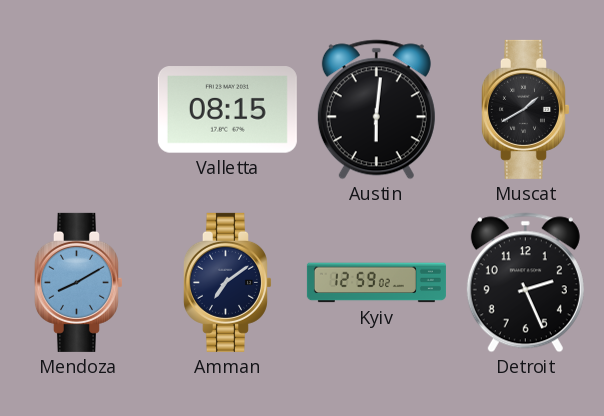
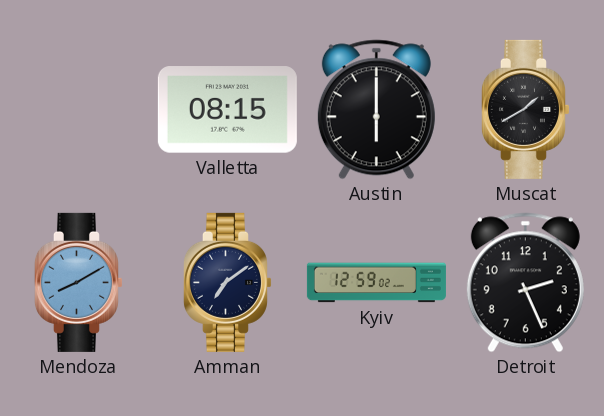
Austin: 6:01 -> 6:00
